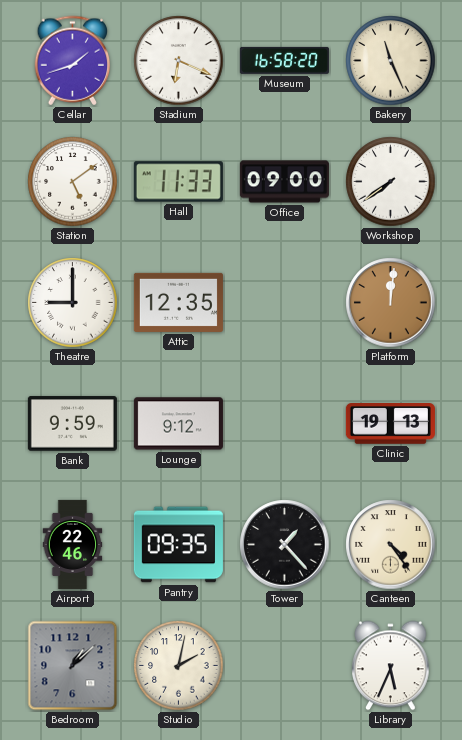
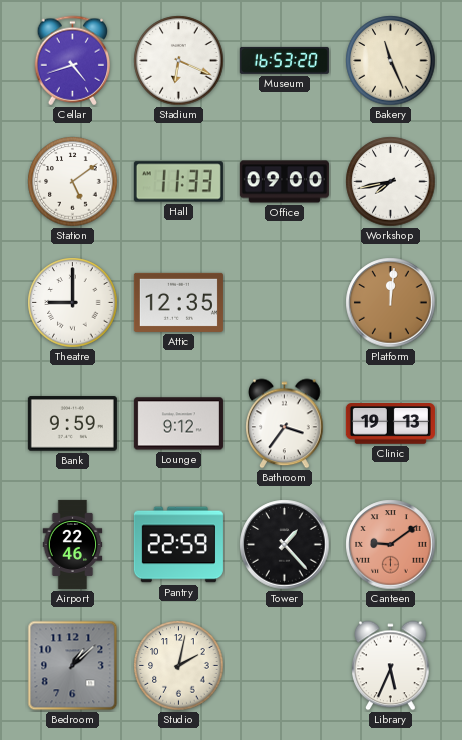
Cellar: 1:42 -> 4:42
Museum: 16:58 -> 16:53
Workshop: 7:39 -> 7:43
Bathroom: none -> 3:36
Pantry: 09:35 -> 22:59
Canteen: 4:24 -> 9:09
Canteen dial: cream -> salmon
